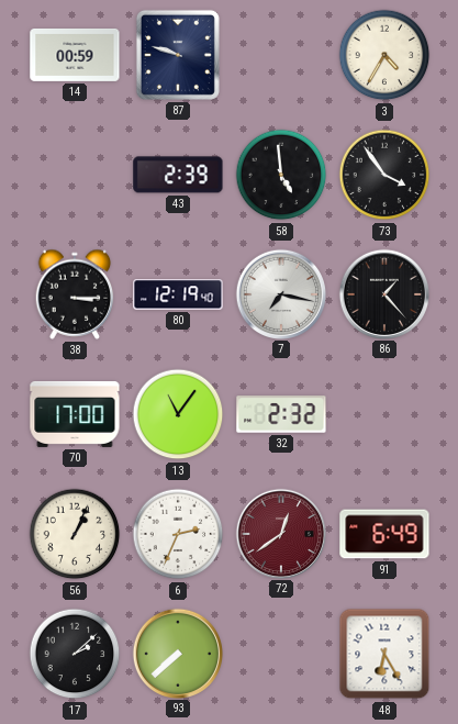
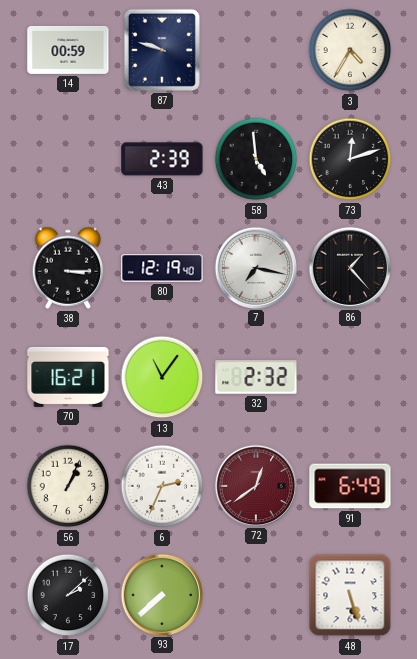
73: 3:54 -> 12:12
70: 17:00 -> 16:21
48: 6:25 -> 5:27
